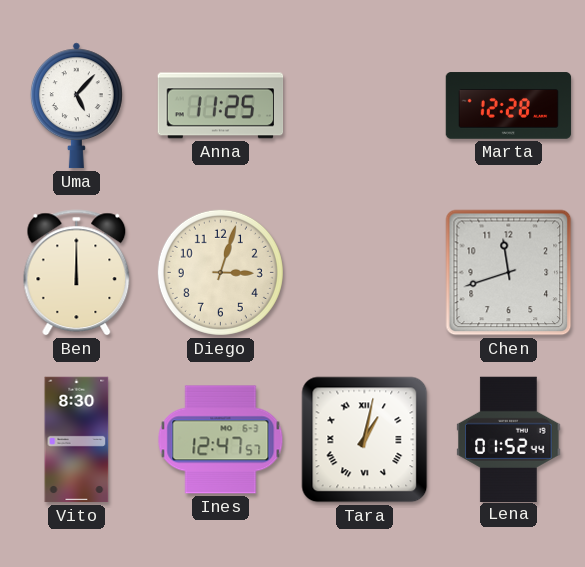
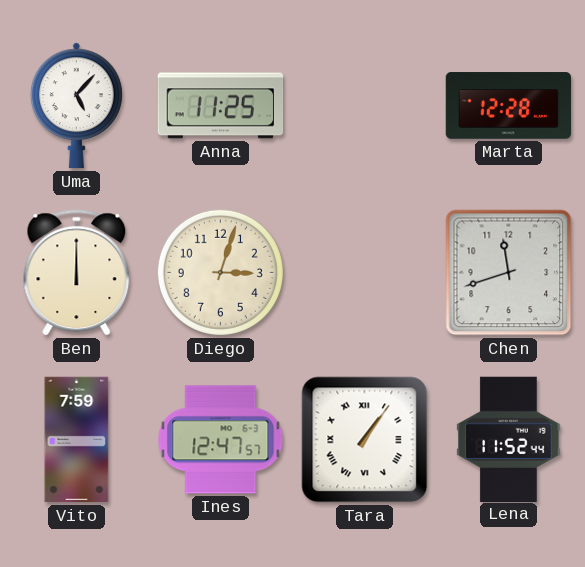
Vito: 8:30 -> 7:59
Tara: 1:02 -> 1:06
Lena: 01:52 -> 11:52
